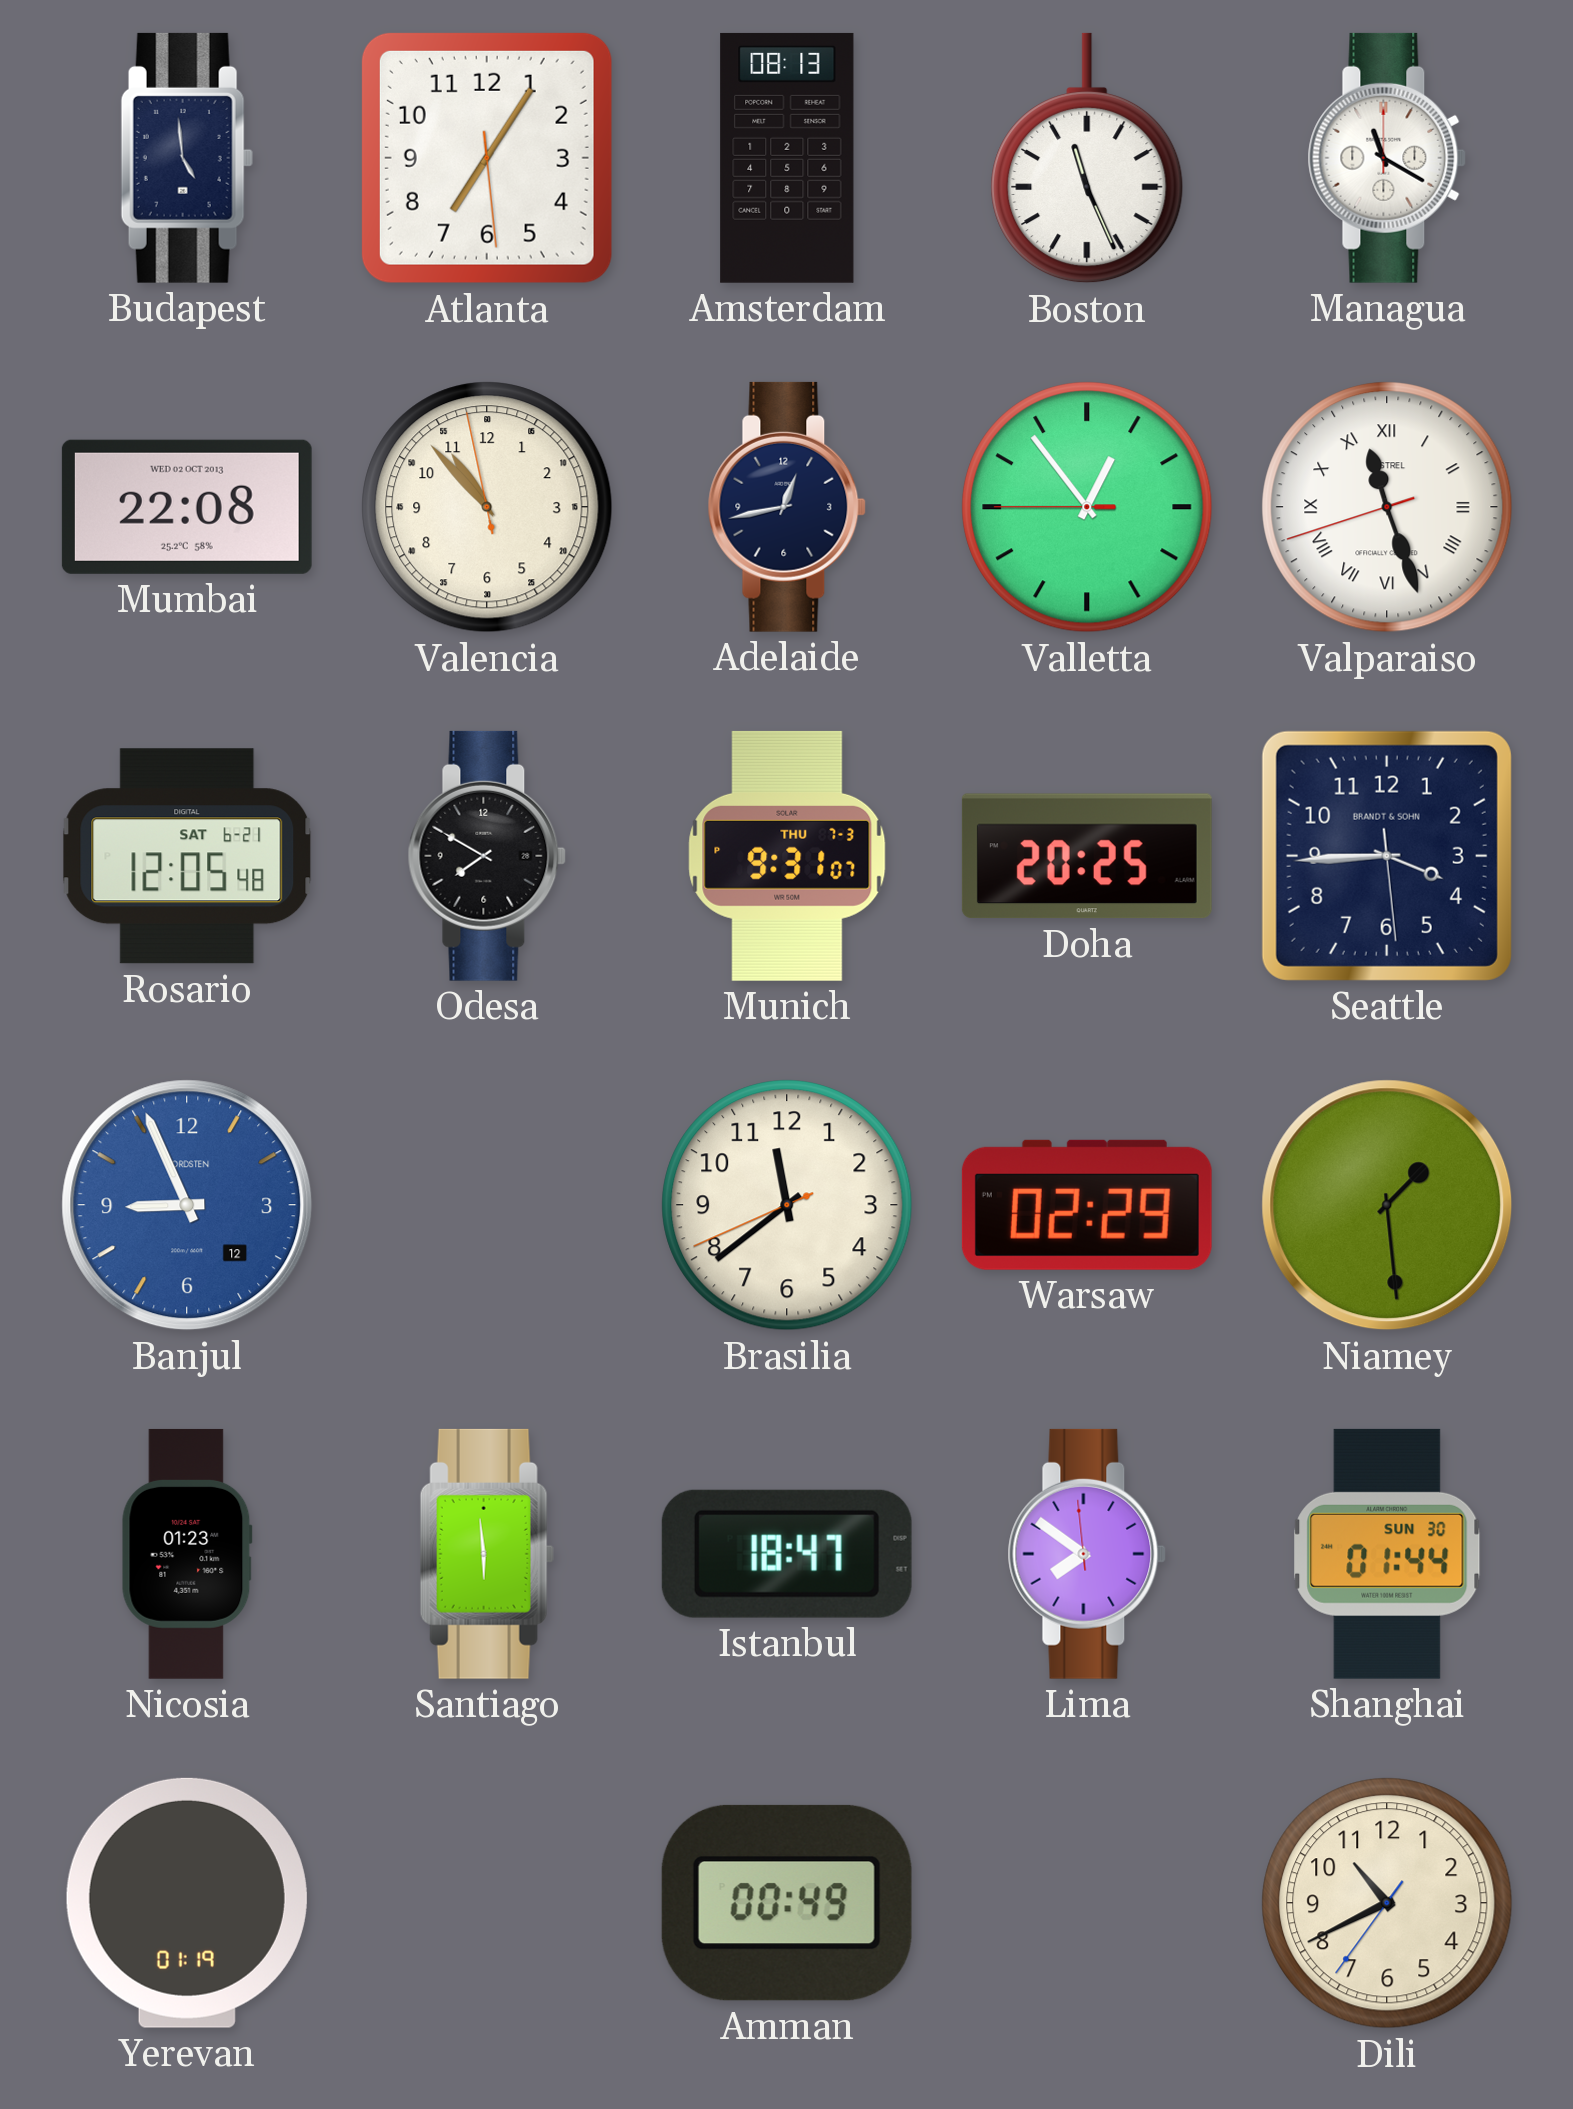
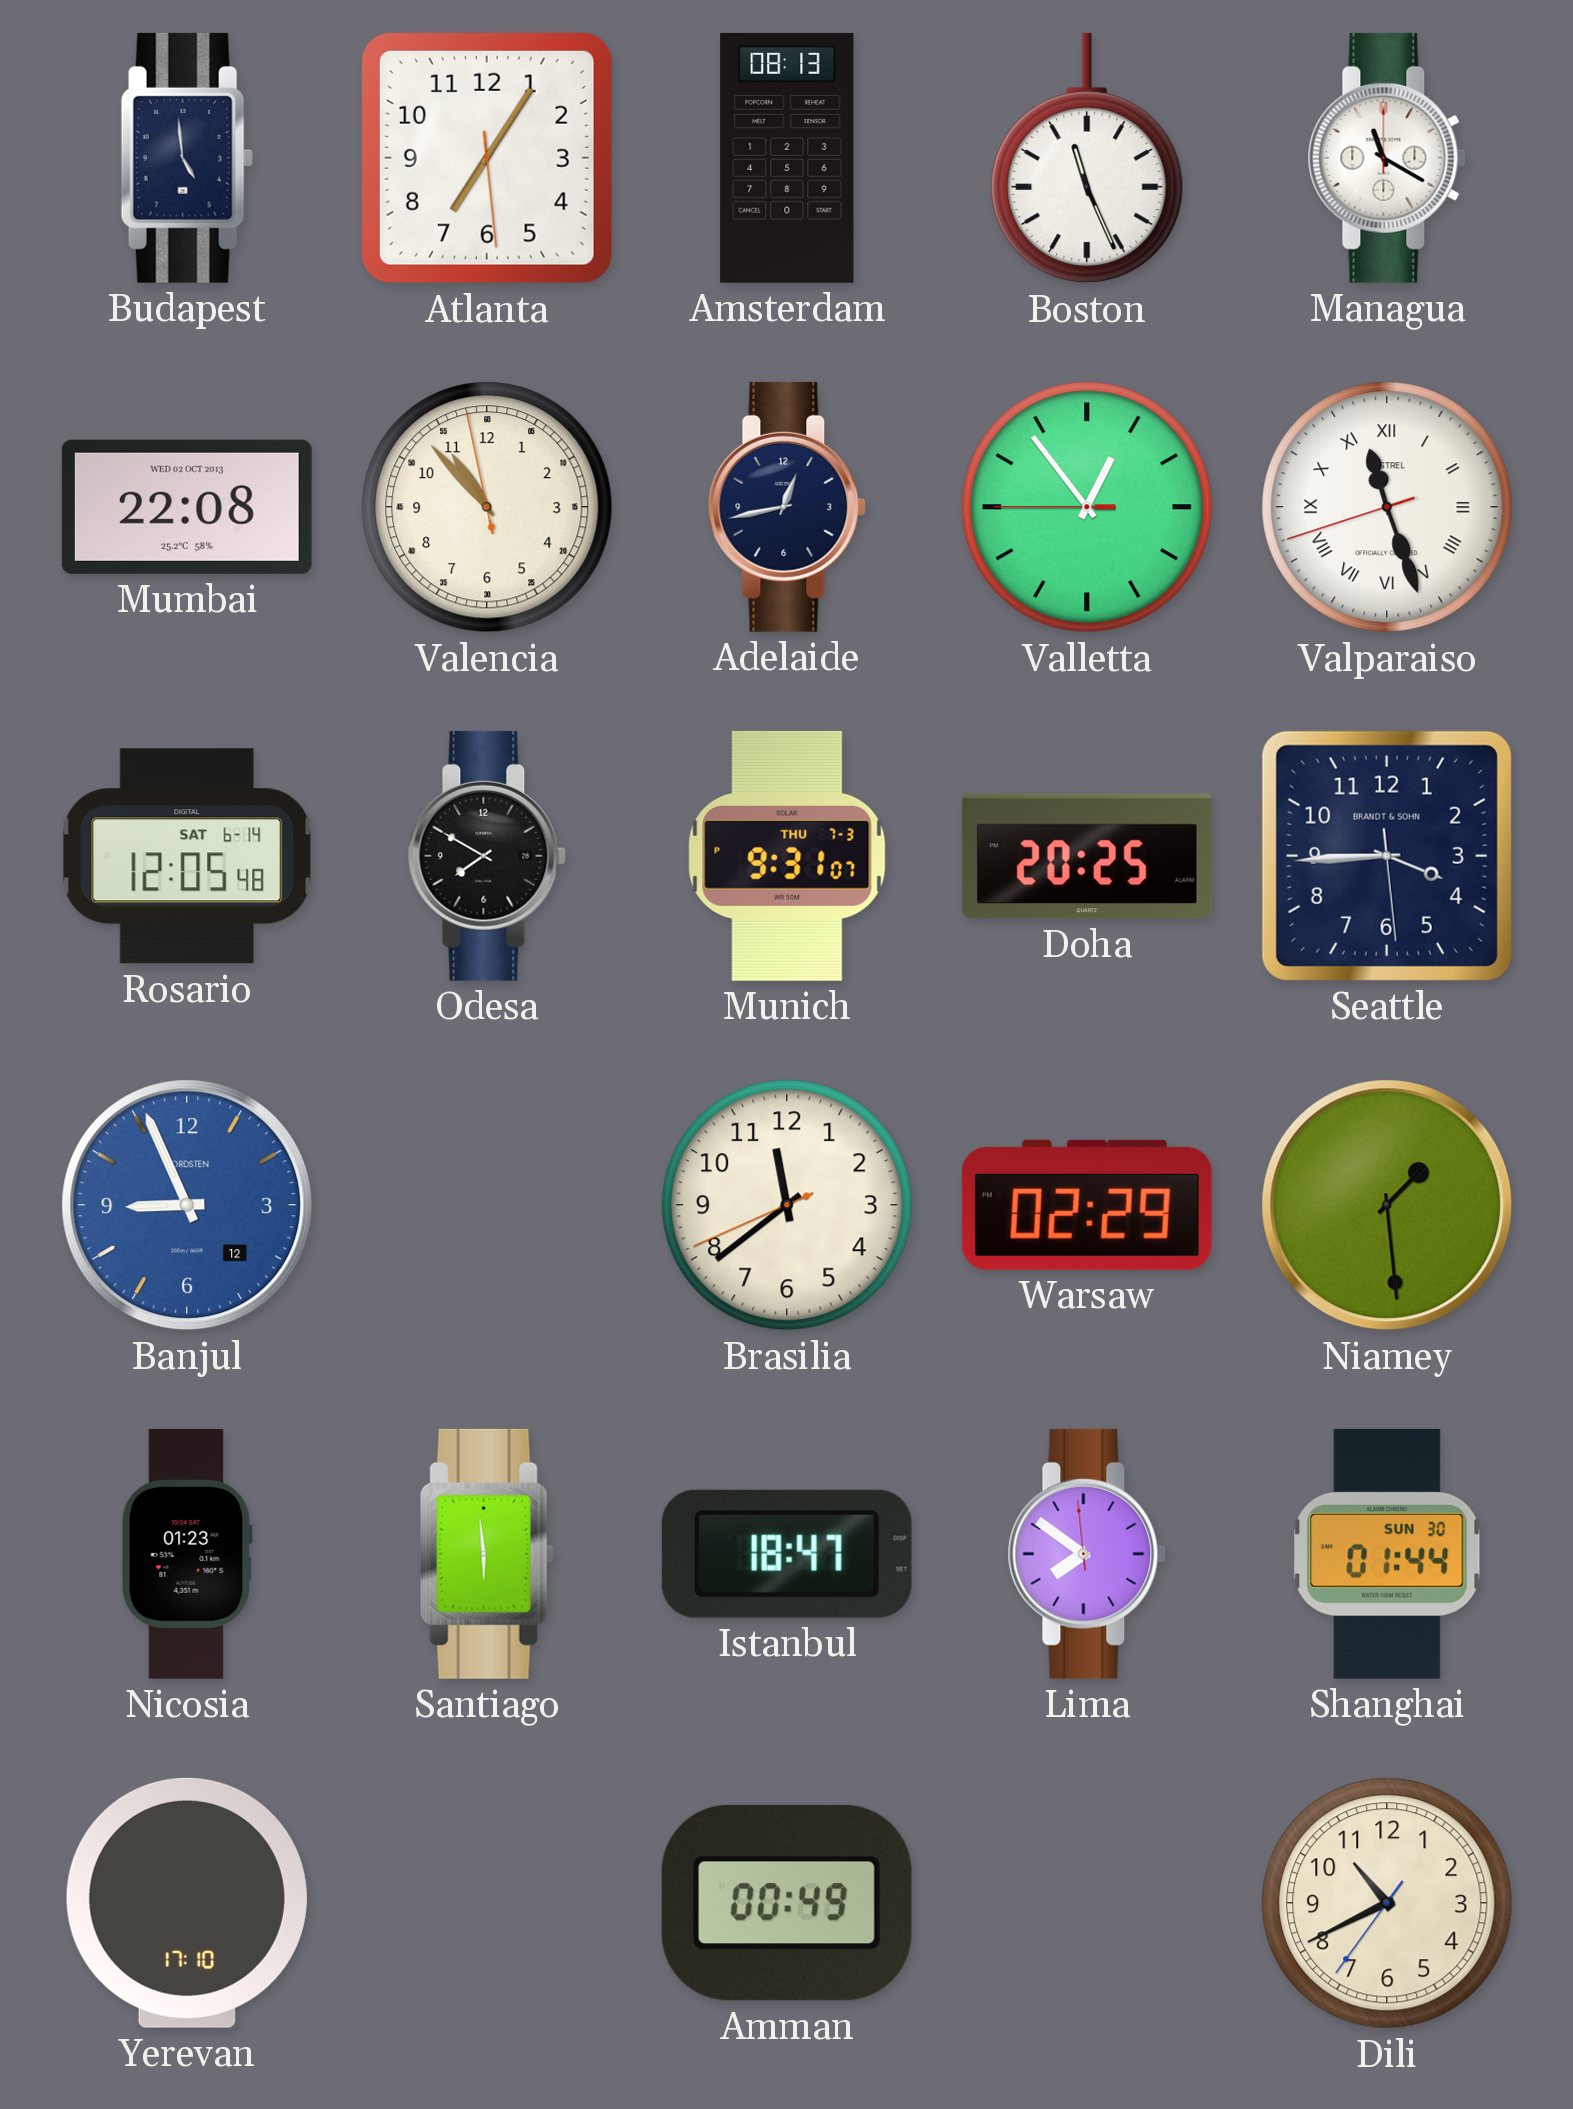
Rosario date: SAT 6-21 -> SAT 6-14
Yerevan: 01:19 -> 17:10
